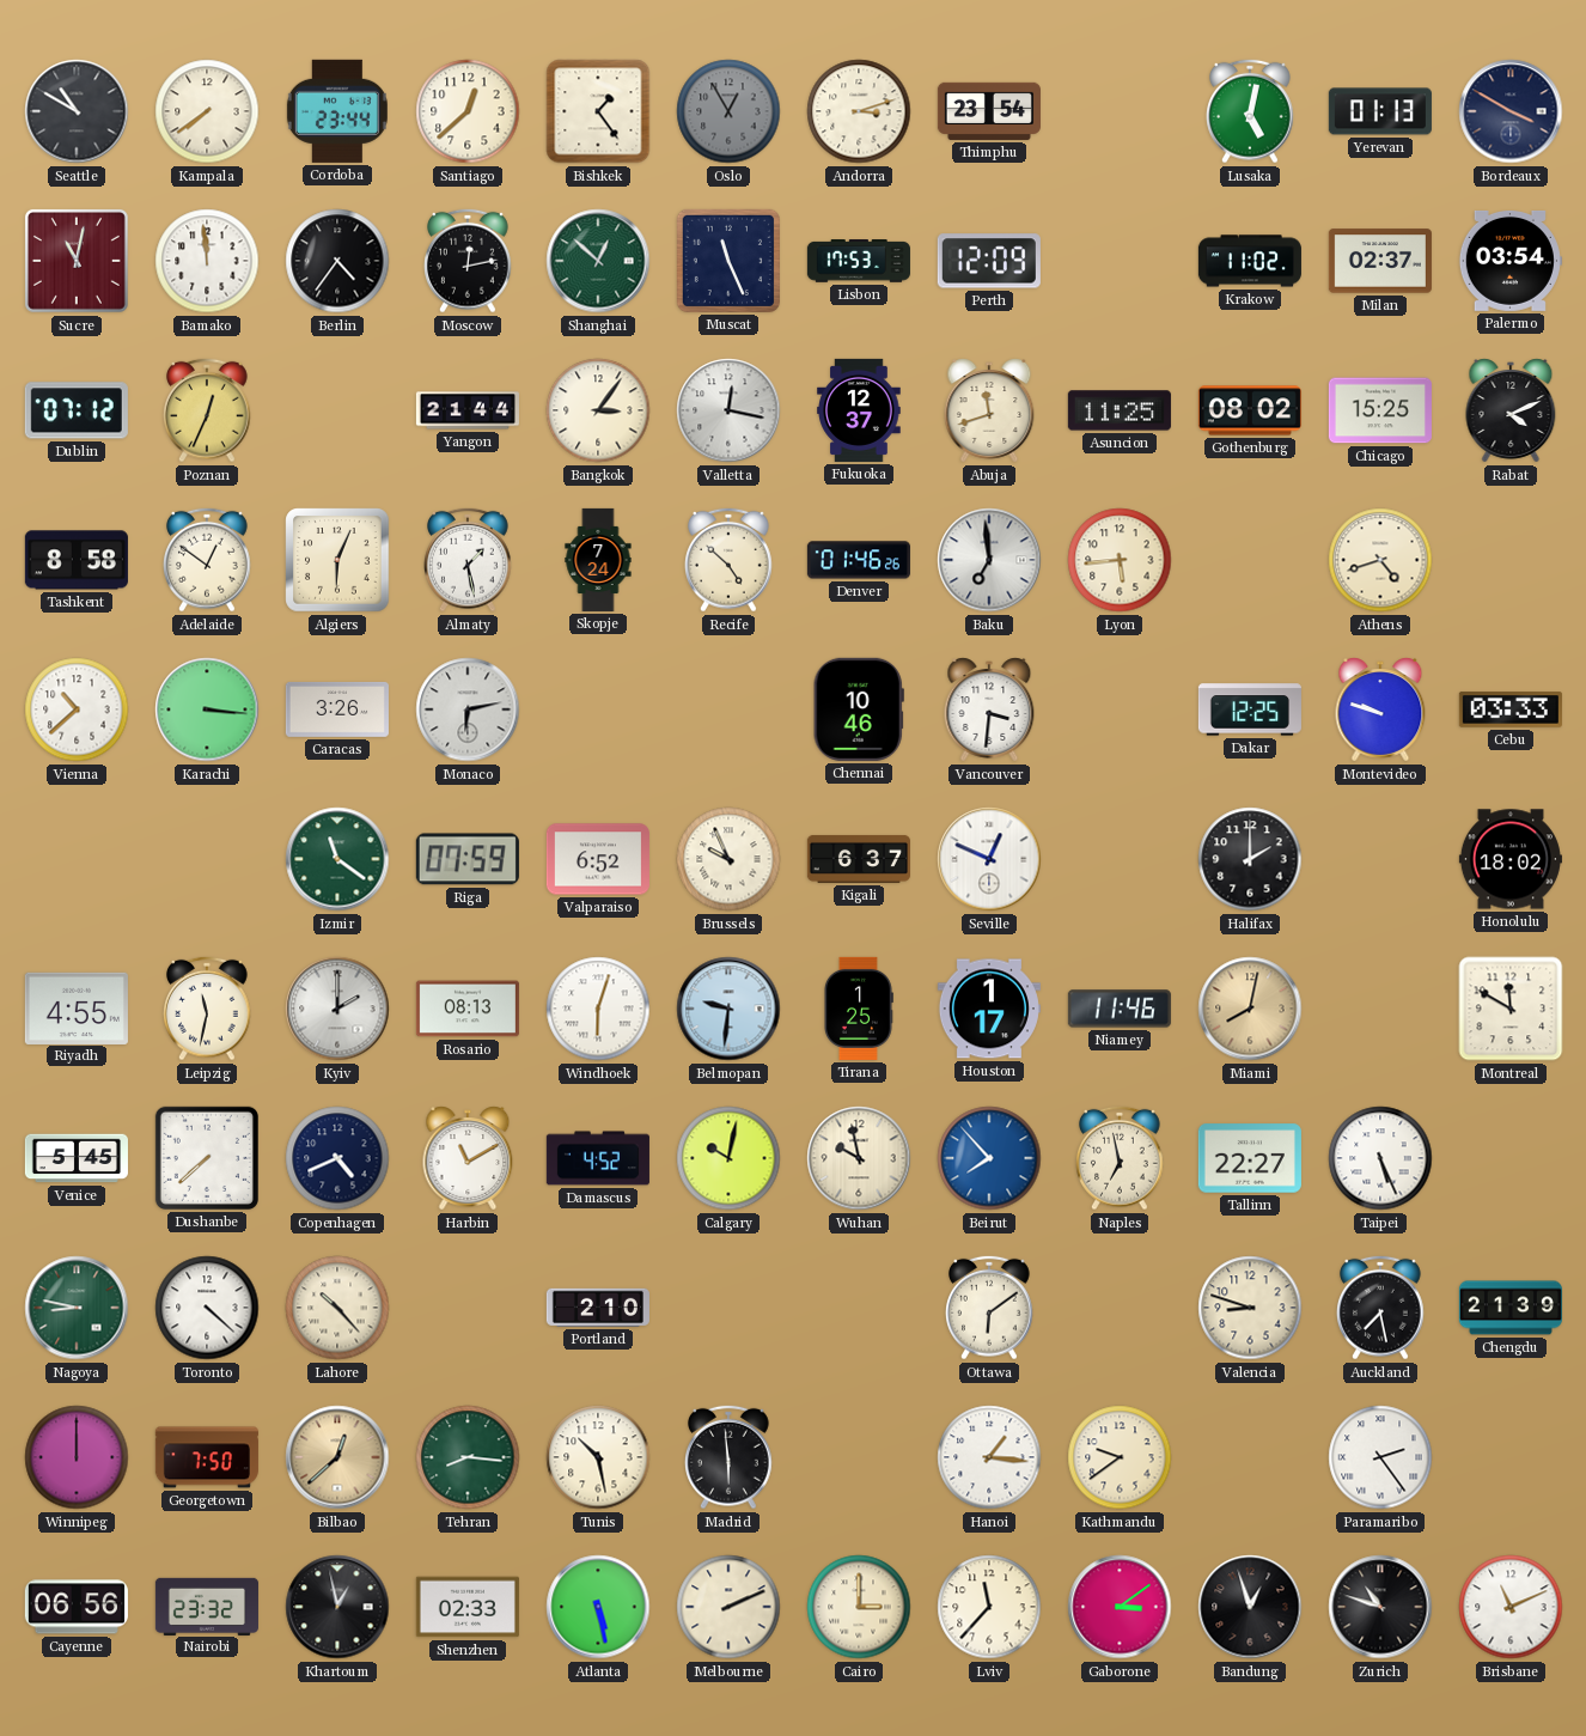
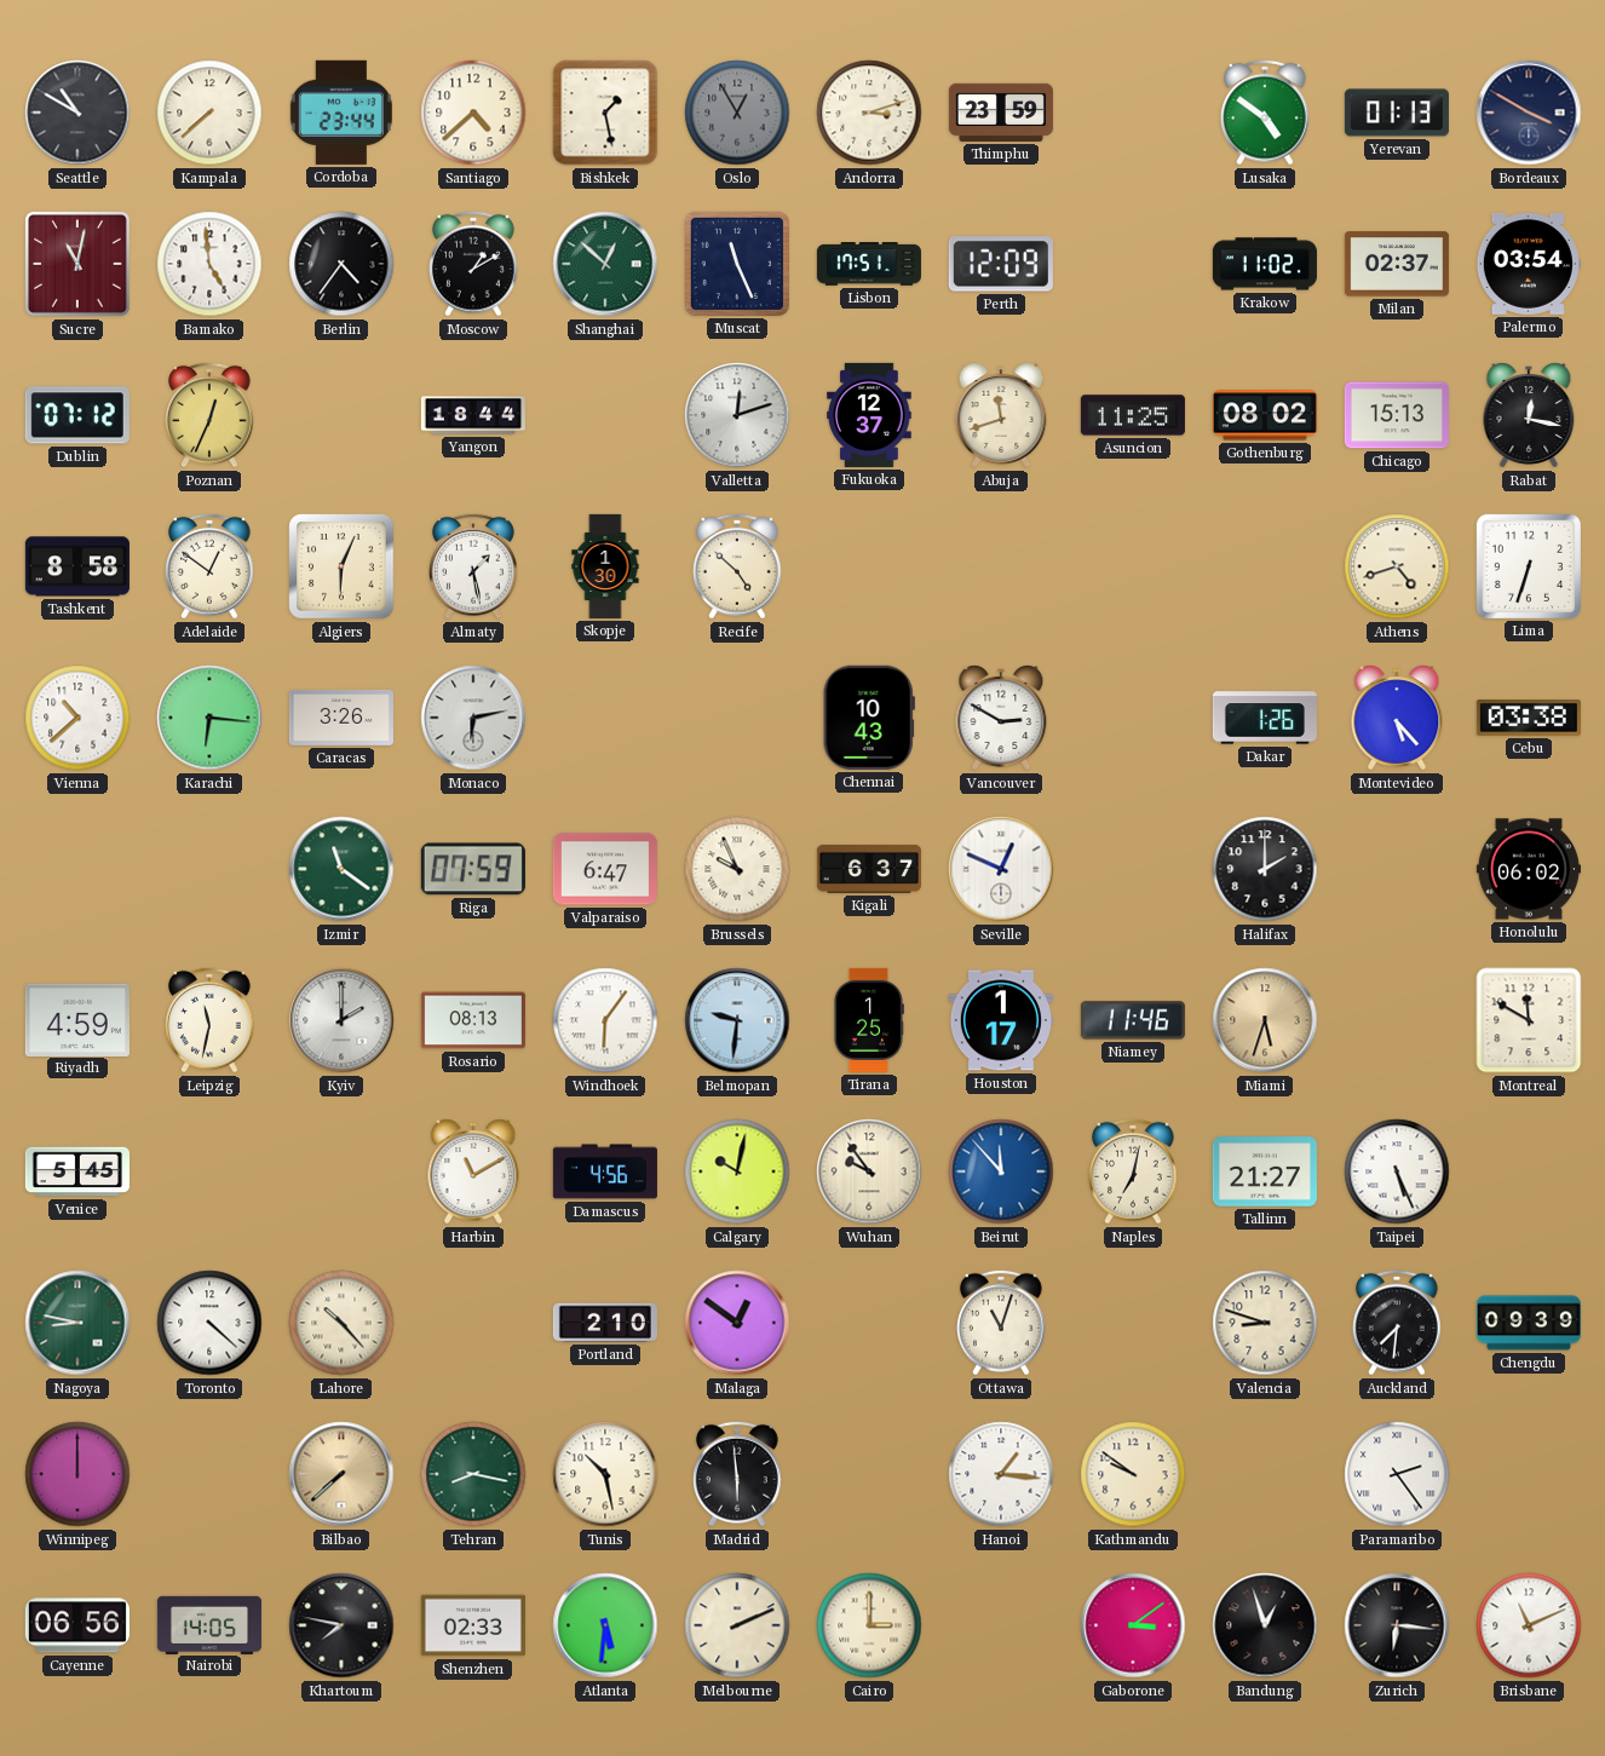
Kampala: 7:39 -> 7:38
Santiago: 12:38 -> 4:38
Bishkek: 1:24 -> 1:28
Thimphu: 23:54 -> 23:59
Lusaka: 5:02 -> 4:51
Bamako: 11:59 -> 4:59
Moscow: 12:13 -> 1:10
Lisbon: 17:53 -> 17:51
Yangon: 21:44 -> 18:44
Bangkok: 3:06 -> none
Valletta: 12:17 -> 12:12
Chicago: 15:25 -> 15:13
Rabat: 4:11 -> 12:17
Skopje: 7:24 -> 1:30
Denver: 01:46 -> none
Baku: 6:59 -> none
Lyon: 5:44 -> none
Lima: none -> 6:33
Karachi: 3:16 -> 6:16
Chennai: 10:46 -> 10:43
Vancouver: 3:31 -> 2:50
Dakar: 12:25 -> 1:26
Montevideo: 9:48 -> 5:23
Cebu: 03:33 -> 03:38
Valparaiso: 6:52 -> 6:47
Honolulu: 18:02 -> 06:02
Riyadh: 4:55 -> 4:59
Windhoek: 6:03 -> 6:06
Miami: 8:02 -> 5:33
Dushanbe: 7:38 -> none
Copenhagen: 4:41 -> none
Damascus: 4:52 -> 4:56
Wuhan: 9:58 -> 9:54
Beirut: 7:53 -> 11:53
Naples: 6:58 -> 7:02
Tallinn: 22:27 -> 21:27
Malaga: none -> 12:51
Ottawa: 6:09 -> 11:03
Auckland: 7:28 -> 7:31
Chengdu: 21:39 -> 09:39
Georgetown: 7:50 -> none
Bilbao: 12:38 -> 7:38
Tehran: 8:16 -> 8:17
Kathmandu: 9:39 -> 9:51
Nairobi: 23:32 -> 14:05
Khartoum: 12:58 -> 7:47
Atlanta: 5:28 -> 5:31
Lviv: 11:37 -> none
Zurich: 10:48 -> 6:16
